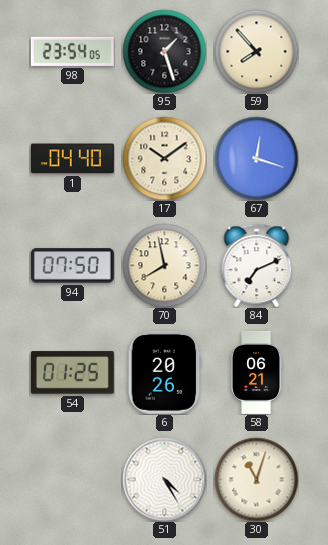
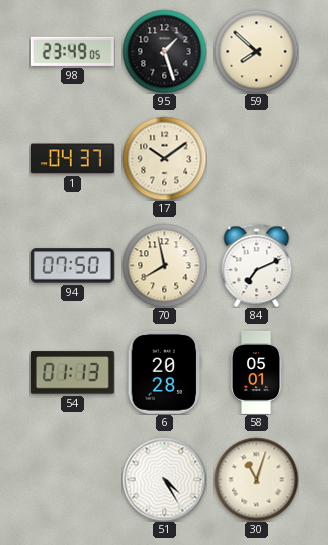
98: 23:54 -> 23:49
59: 7:53 -> 7:52
1: 04:40 -> 04:37
67: 12:18 -> none
54: 01:25 -> 01:13
6: 20:26 -> 20:28
58: 06:21 -> 05:01
